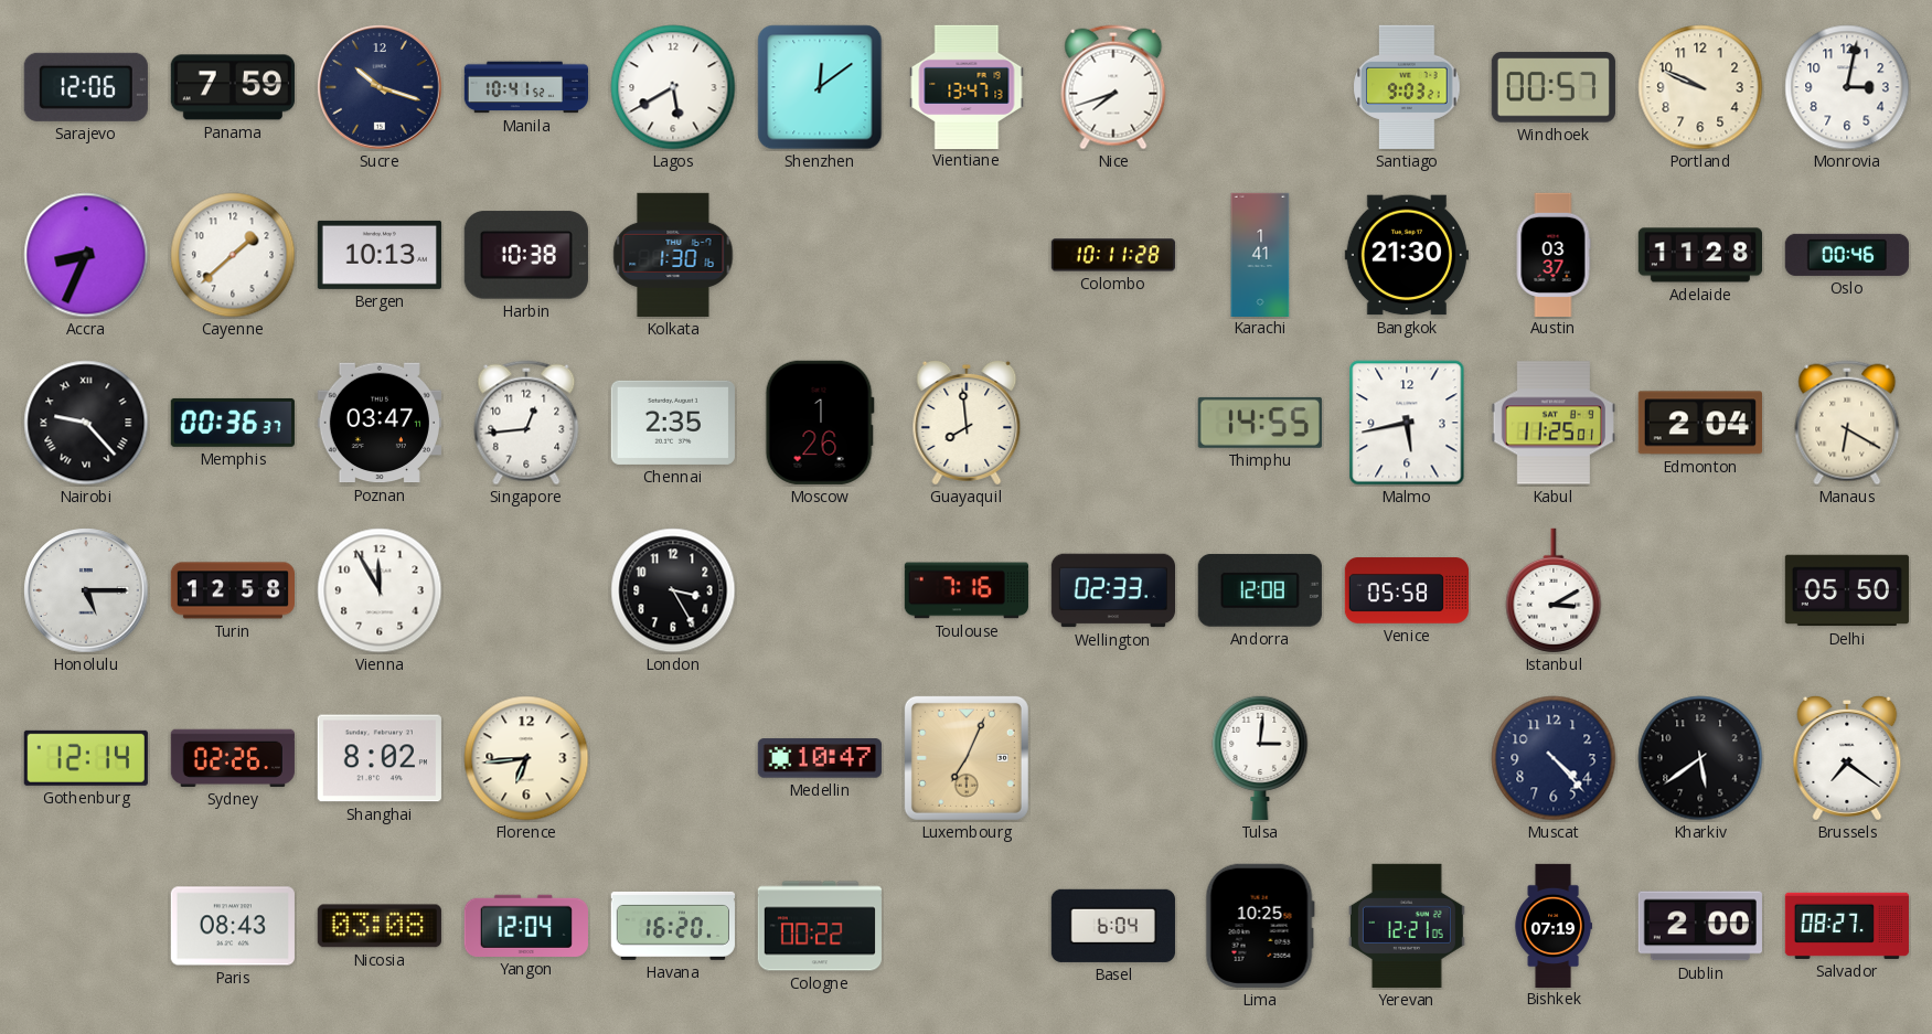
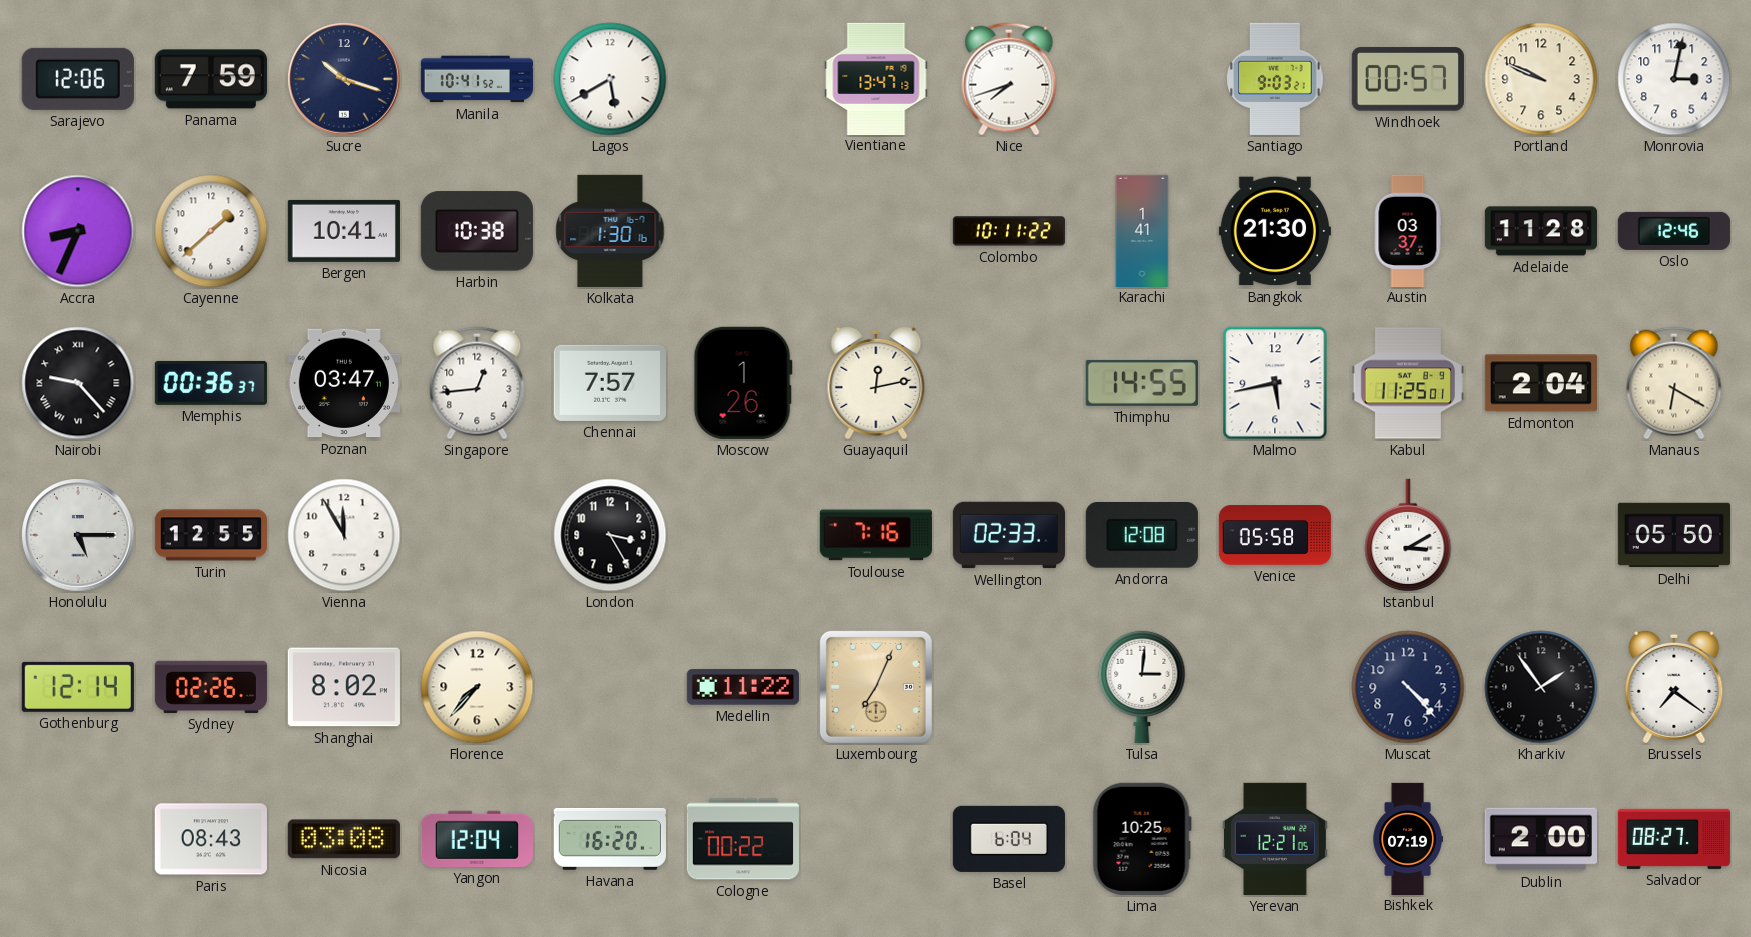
Shenzhen: 12:09 -> none
Bergen: 10:13 -> 10:41
Colombo: 10:11:28 -> 10:11:22
Oslo: 00:46 -> 12:46
Chennai: 2:35 -> 7:57
Guayaquil: 7:59 -> 12:13
Turin: 12:58 -> 12:55
Florence: 6:44 -> 7:37
Medellin: 10:47 -> 11:22
Kharkiv: 5:39 -> 1:54
